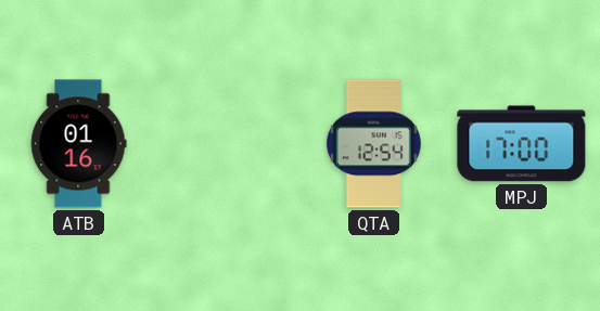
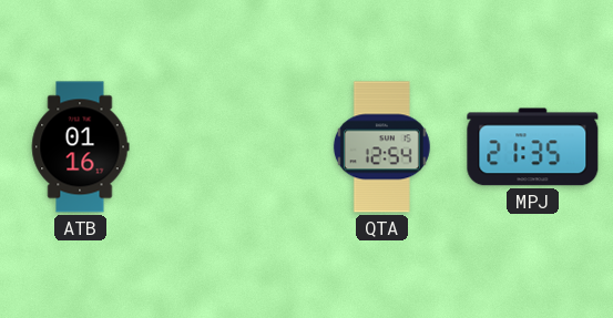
MPJ: 17:00 -> 21:35
